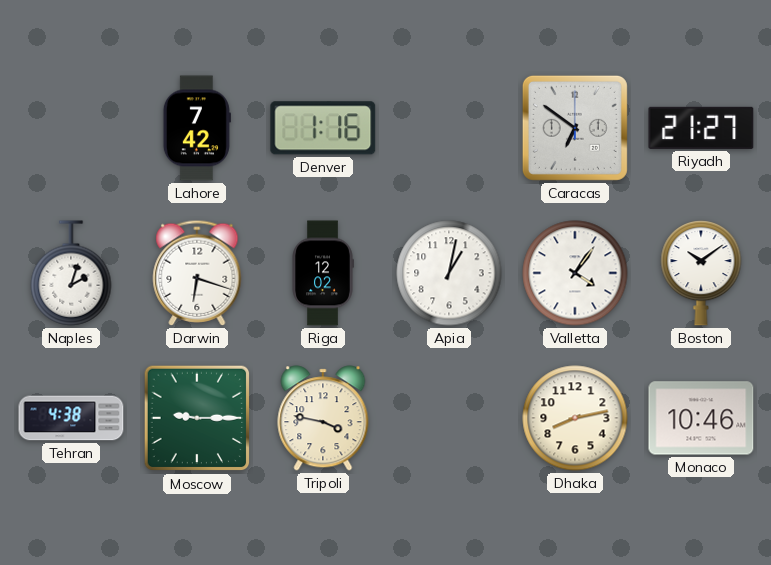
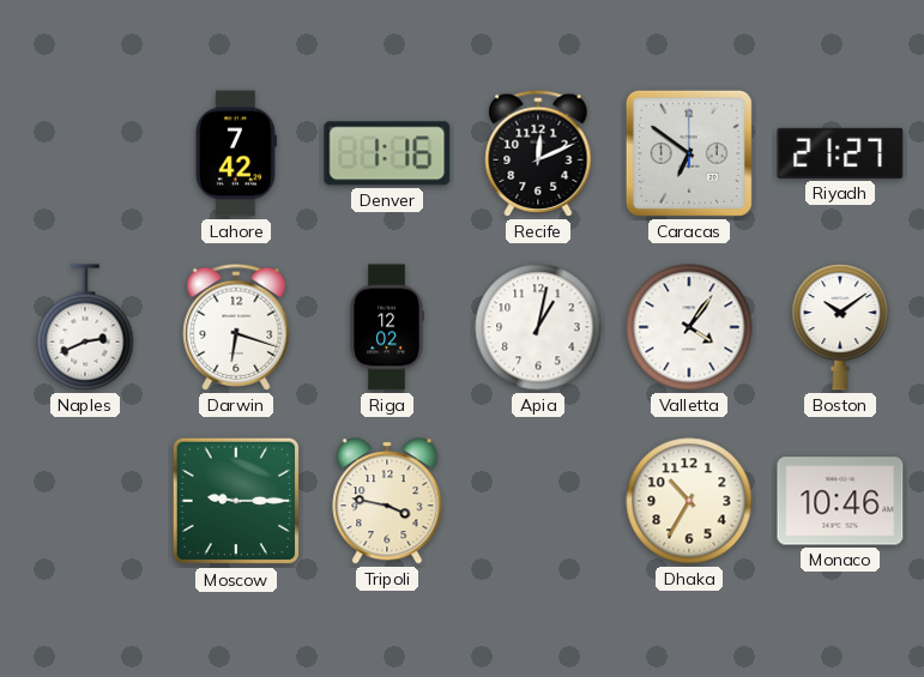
Recife: none -> 12:11
Naples: 2:03 -> 2:41
Tehran: 4:38 -> none
Dhaka: 8:13 -> 10:35
